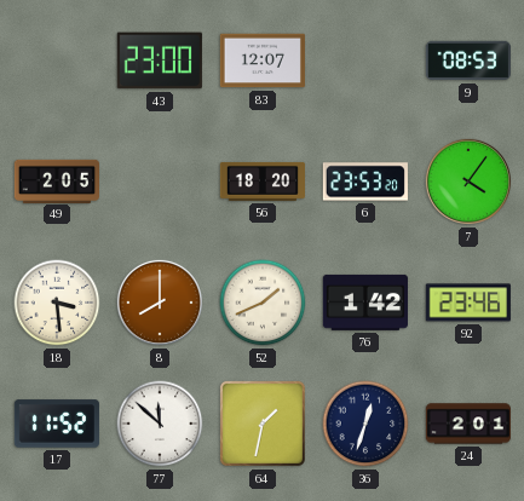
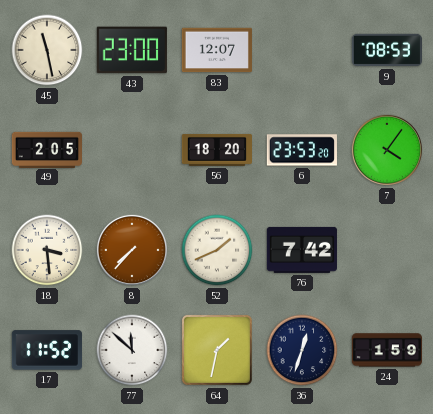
45: none -> 11:28
8: 8:00 -> 7:37
76: 1:42 -> 7:42
92: 23:46 -> none
24: 2:01 -> 1:59
